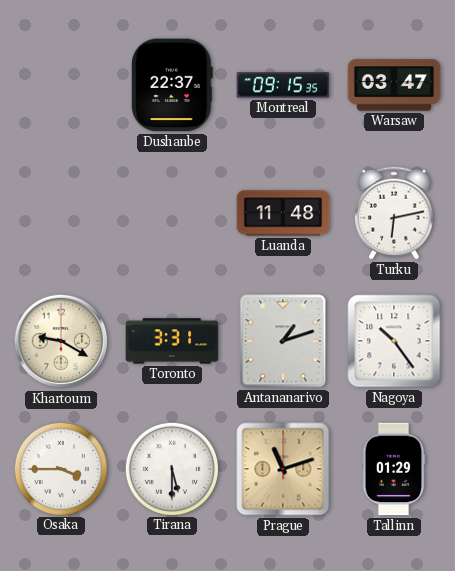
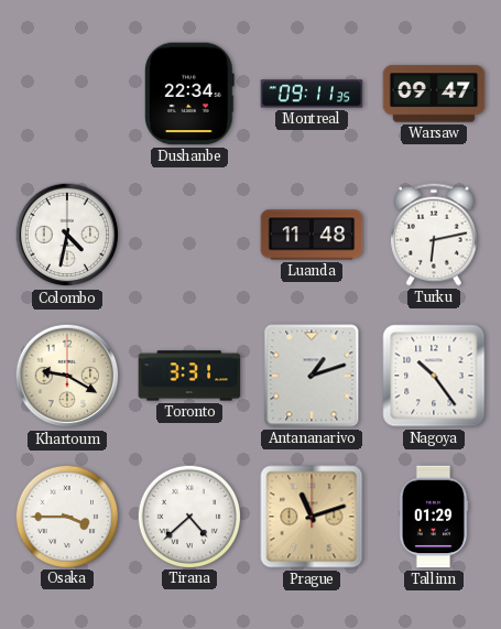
Dushanbe: 22:37 -> 22:34
Montreal: 09:15 -> 09:11
Warsaw: 03:47 -> 09:47
Colombo: none -> 4:32
Tirana: 5:30 -> 4:38
